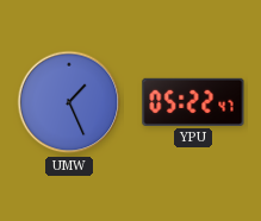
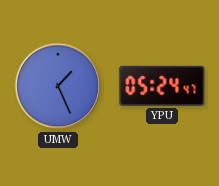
YPU: 05:22 -> 05:24
